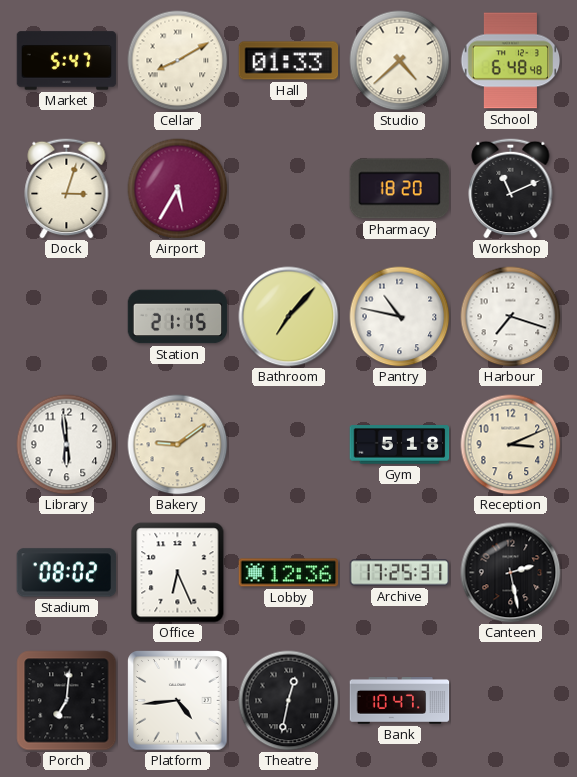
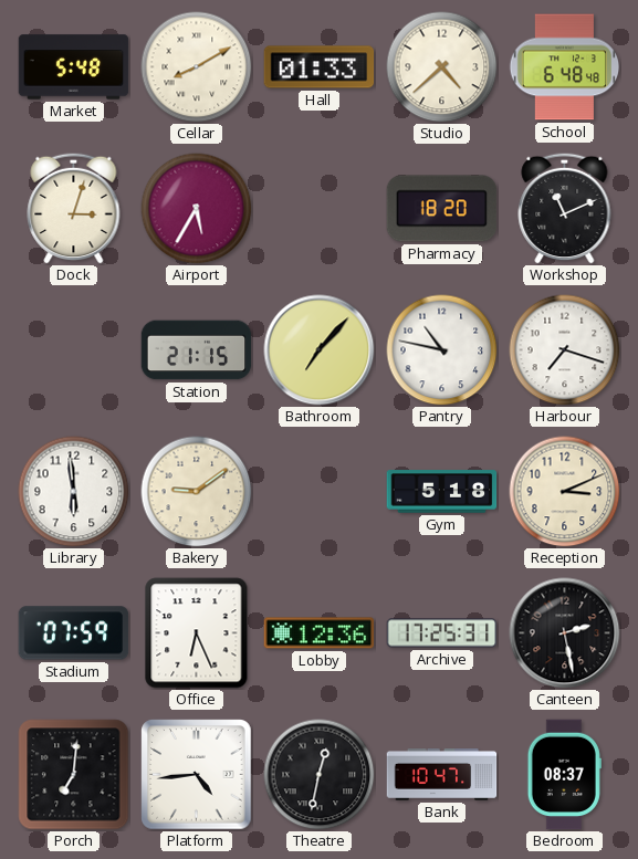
Market: 5:47 -> 5:48
Stadium: 08:02 -> 07:59
Bedroom: none -> 08:37
